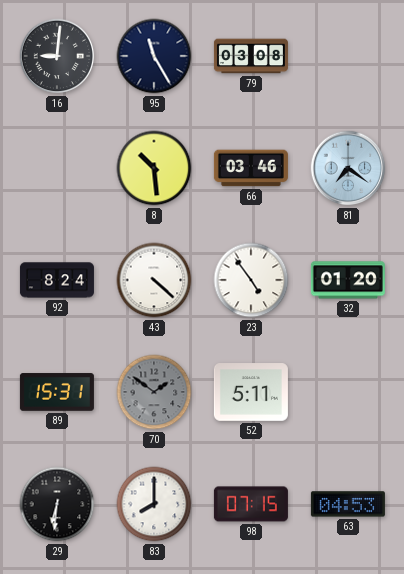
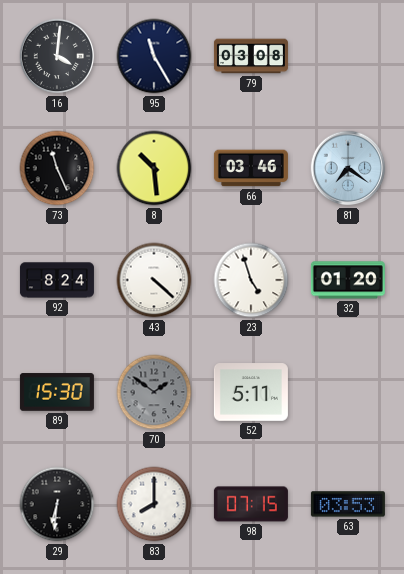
16: 9:01 -> 4:01
73: none -> 11:26
23: 4:54 -> 4:57
89: 15:31 -> 15:30
63: 04:53 -> 03:53
